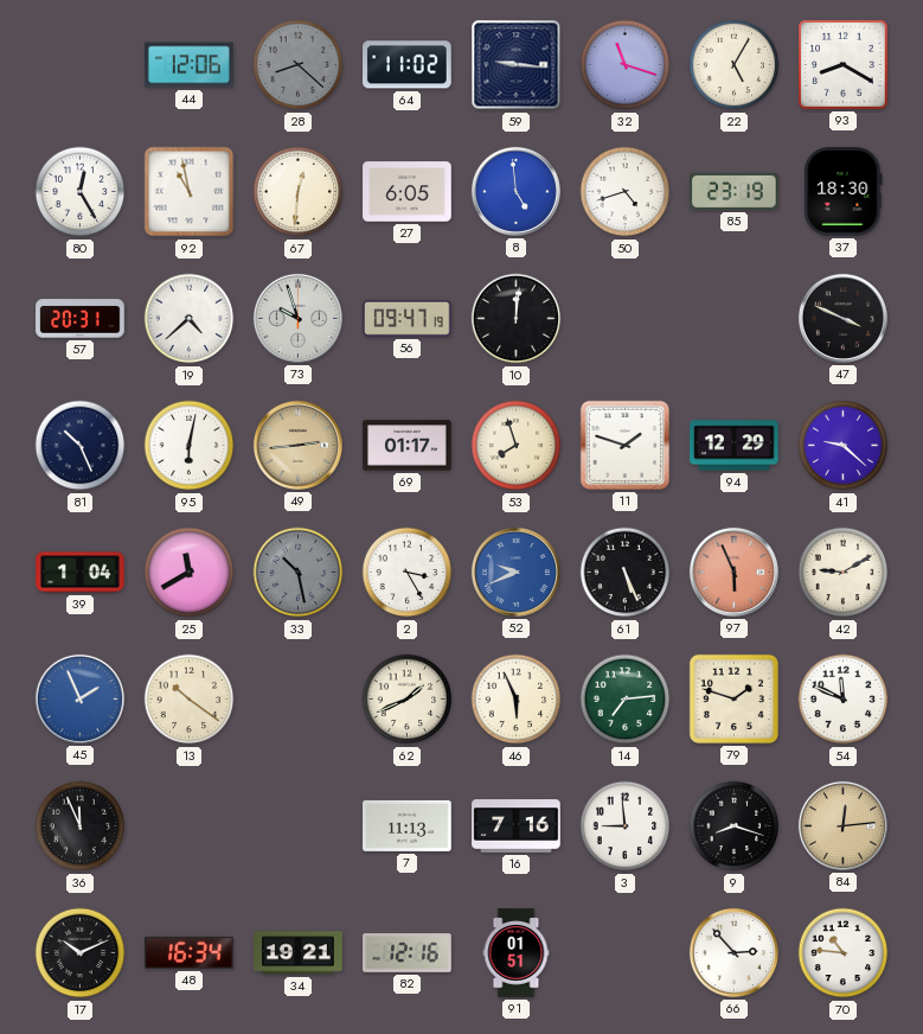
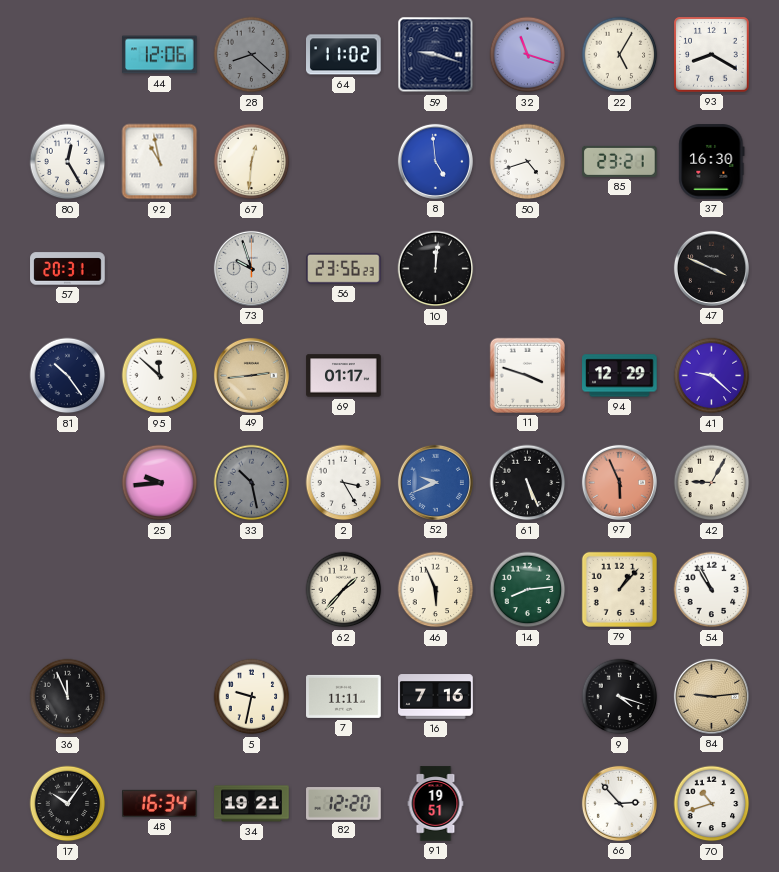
59: 9:16 -> 9:18
27: 6:05 -> none
85: 23:19 -> 23:21
37: 18:30 -> 16:30
19: 4:38 -> none
56: 09:47 -> 23:56
81: 10:26 -> 10:24
95: 6:02 -> 11:52
53: 7:57 -> none
11: 1:48 -> 3:48
39: 1:04 -> none
25: 11:40 -> 9:44
42: 9:10 -> 9:05
45: 1:56 -> none
13: 10:21 -> none
62: 1:41 -> 1:37
14: 7:14 -> 8:14
79: 1:48 -> 1:07
54: 11:49 -> 10:55
5: none -> 9:32
7: 11:13 -> 11:11
3: 8:59 -> none
9: 8:18 -> 4:18
84: 12:14 -> 9:14
17: 10:11 -> 10:06
82: 12:16 -> 12:20
91: 01:51 -> 19:51
70: 10:46 -> 10:42
